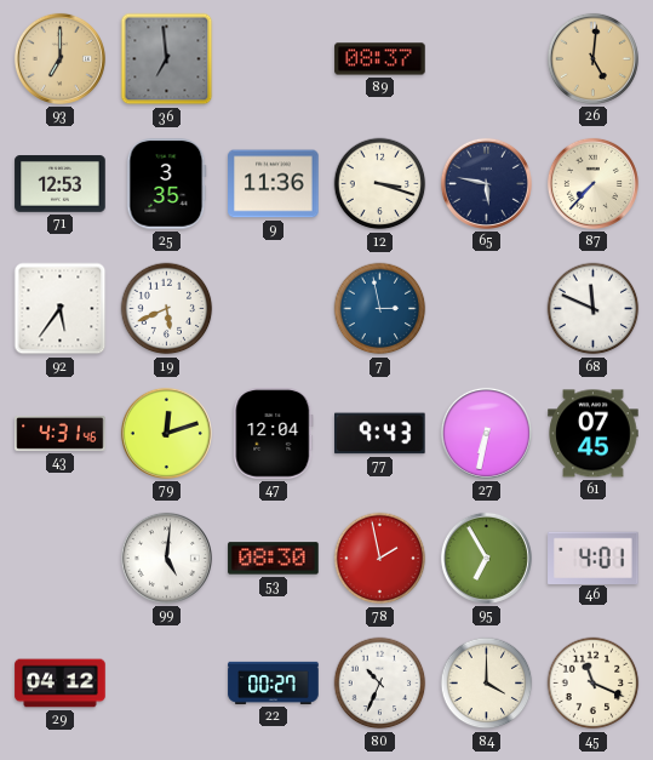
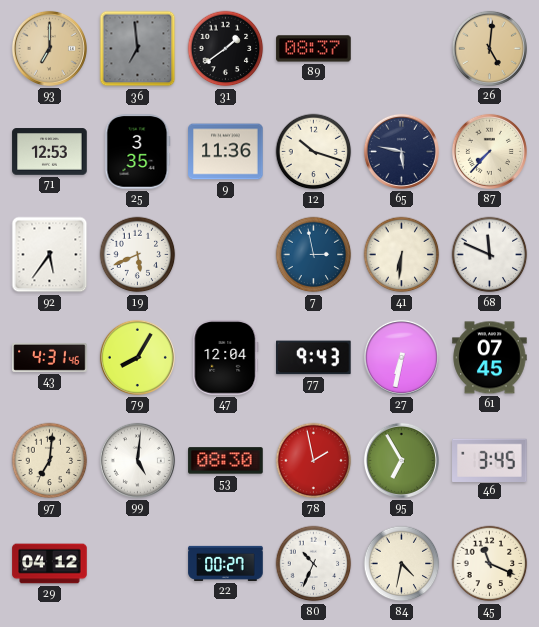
31: none -> 1:39
12: 3:18 -> 10:18
41: none -> 6:31
79: 12:12 -> 8:05
97: none -> 7:01
46: 4:01 -> 3:45
84: 4:00 -> 4:32
